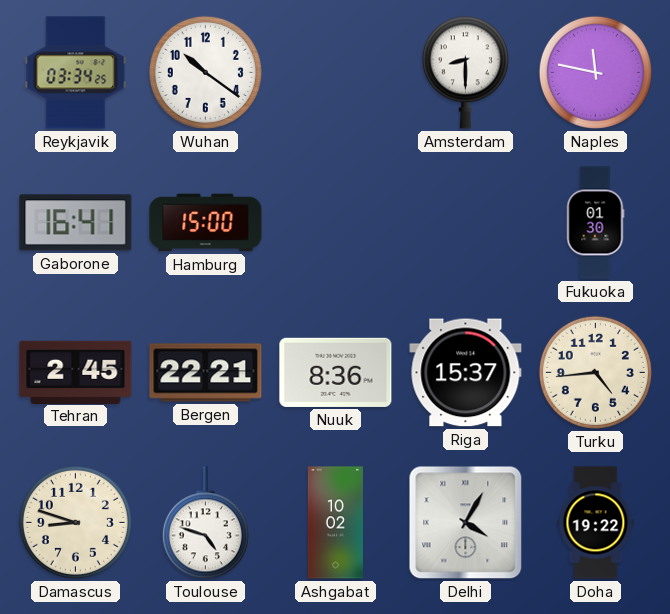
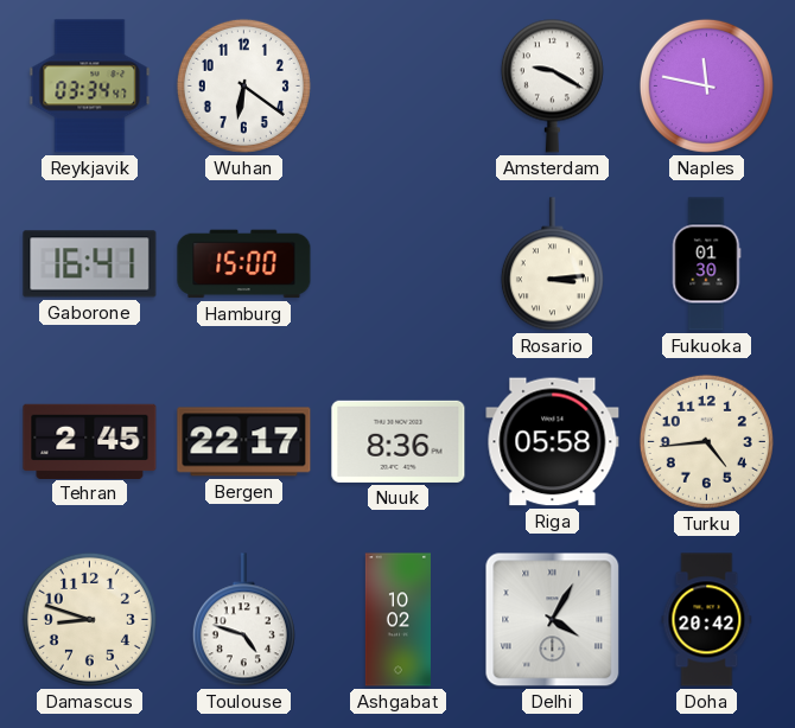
Reykjavik: 03:34:25 -> 03:34:47
Wuhan: 10:21 -> 6:21
Amsterdam: 8:30 -> 9:20
Rosario: none -> 3:14
Bergen: 22:21 -> 22:17
Riga: 15:37 -> 05:58
Doha: 19:22 -> 20:42
